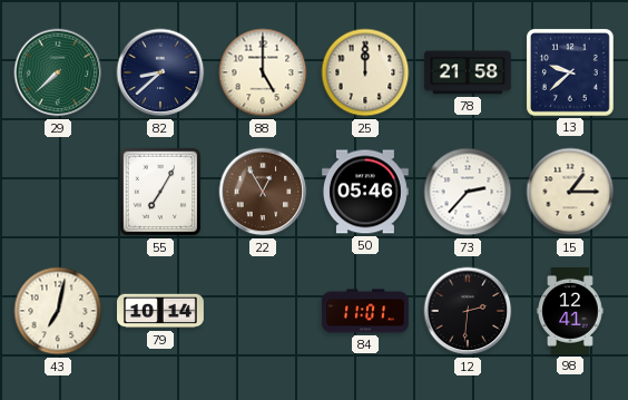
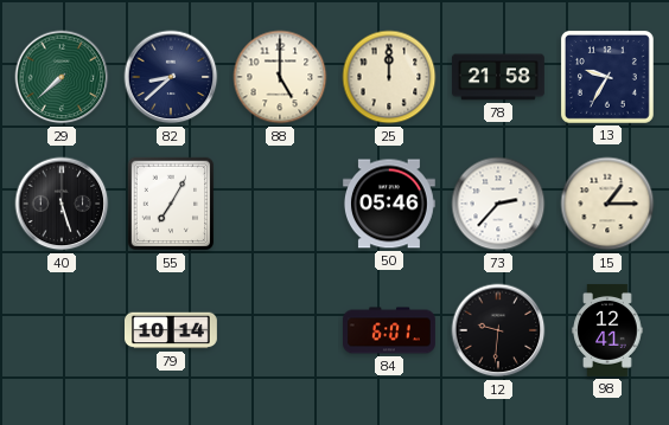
13: 9:38 -> 9:35
40: none -> 5:27
22: 12:55 -> none
43: 7:02 -> none
84: 11:01 -> 6:01
12: 2:31 -> 9:31
